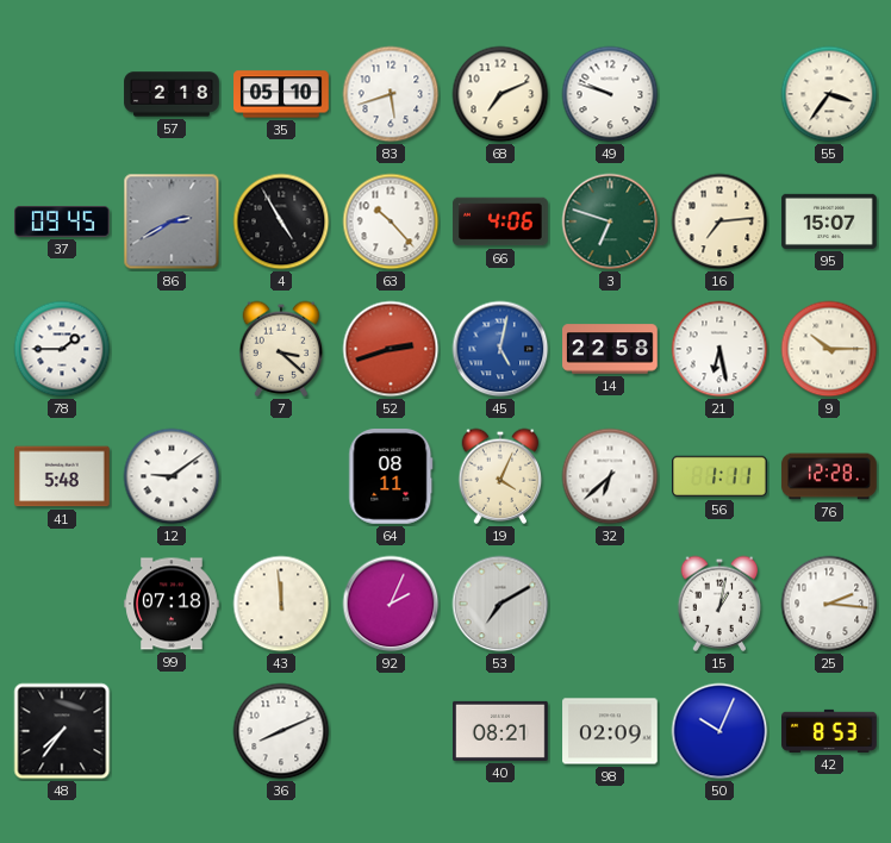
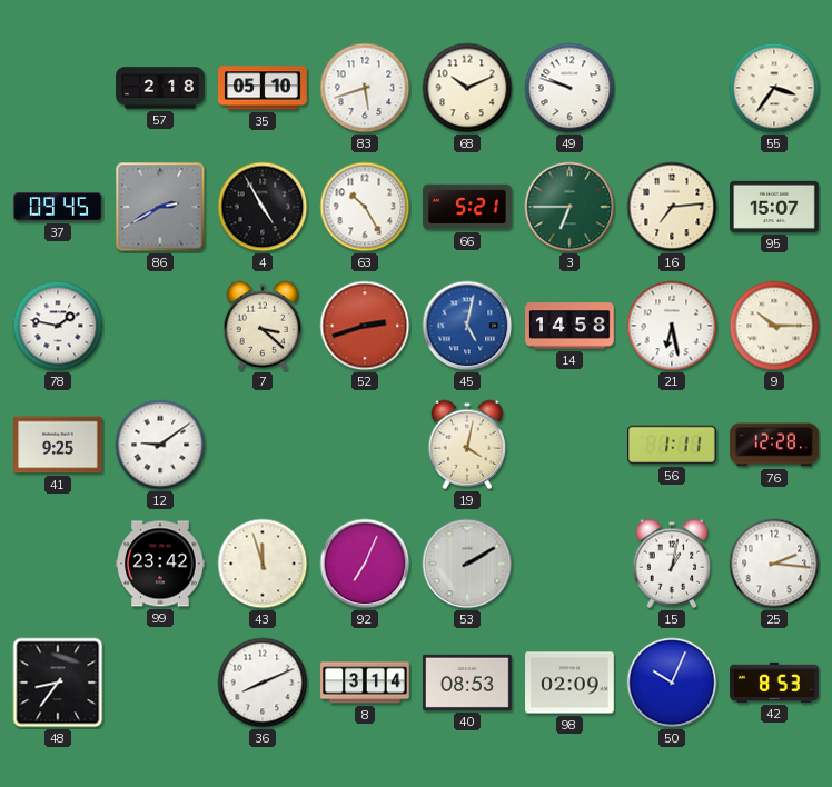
68: 7:11 -> 10:11
63: 10:23 -> 10:25
66: 4:06 -> 5:21
3: 6:48 -> 6:45
78: 1:45 -> 1:47
14: 22:58 -> 14:58
41: 5:48 -> 9:25
64: 08:11 -> none
19: 4:04 -> 4:02
32: 6:38 -> none
99: 07:18 -> 23:42
43: 11:59 -> 11:57
92: 2:04 -> 7:04
53: 7:10 -> 2:10
48: 7:36 -> 8:36
8: none -> 3:14
40: 08:21 -> 08:53
